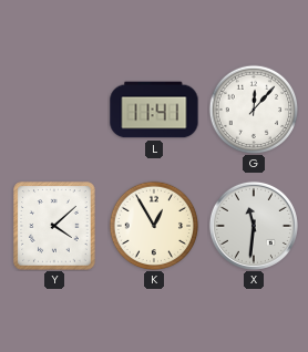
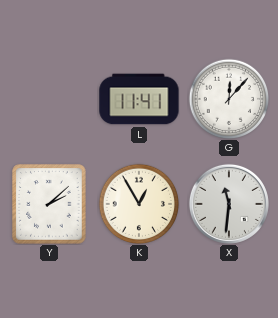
Y: 4:08 -> 2:08
